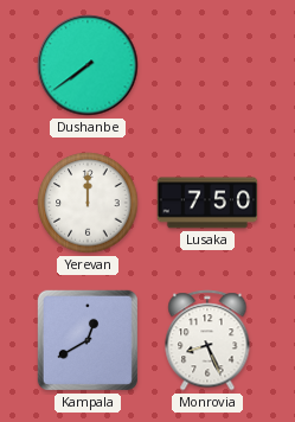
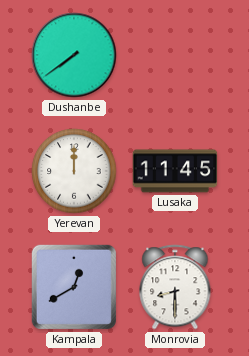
Lusaka: 7:50 -> 11:45
Monrovia: 8:26 -> 8:30
